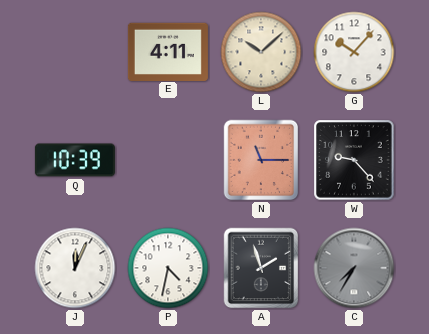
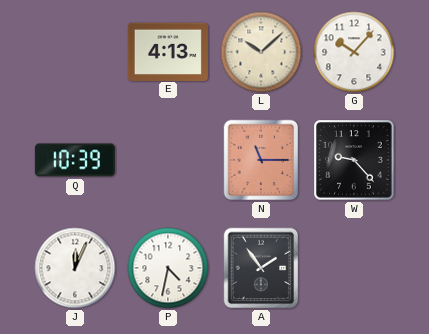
E: 4:11 -> 4:13
A: 1:57 -> 1:54
C: 7:35 -> none
